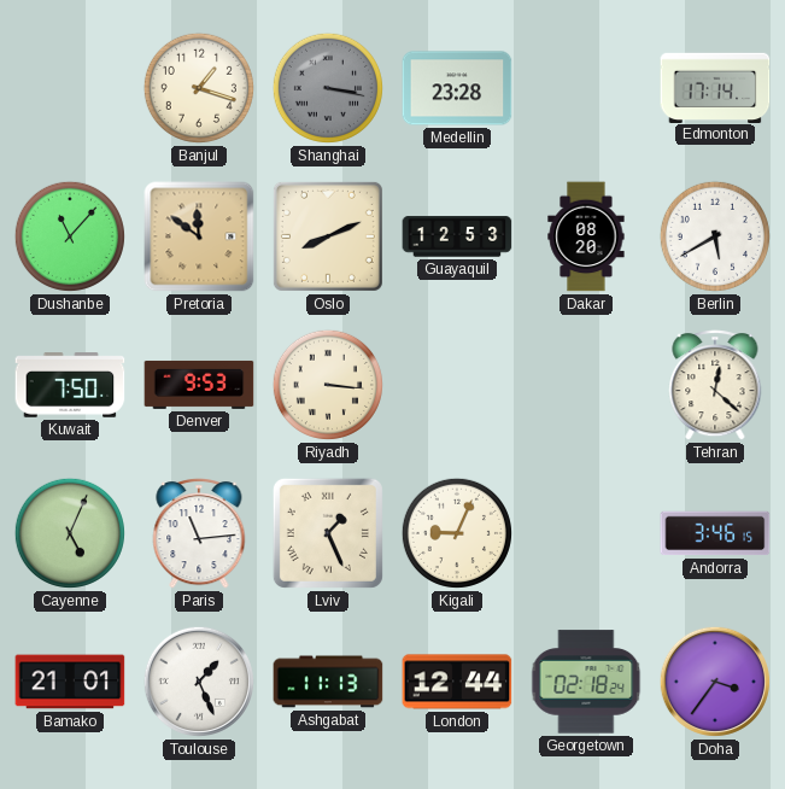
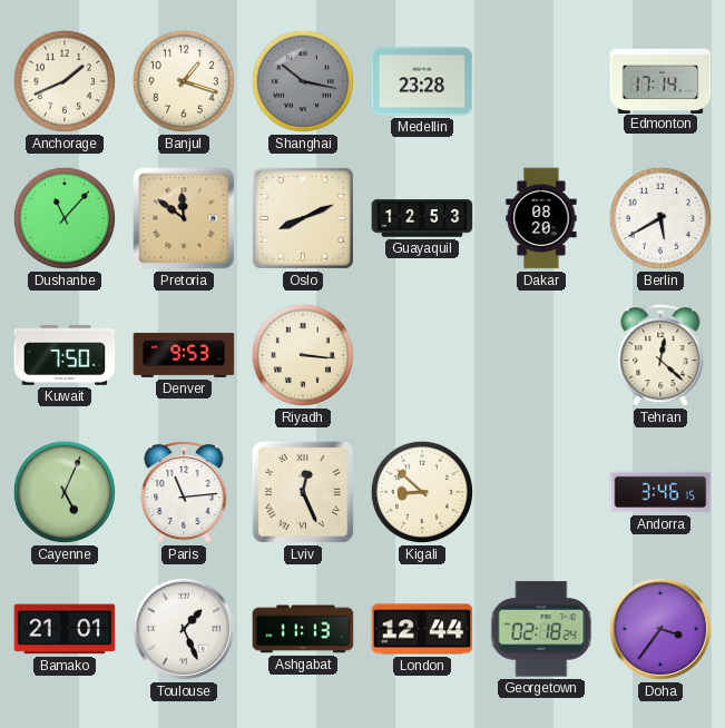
Anchorage: none -> 1:41
Shanghai: 3:17 -> 10:17
Lviv: 1:26 -> 12:26
Kigali: 9:04 -> 8:52
